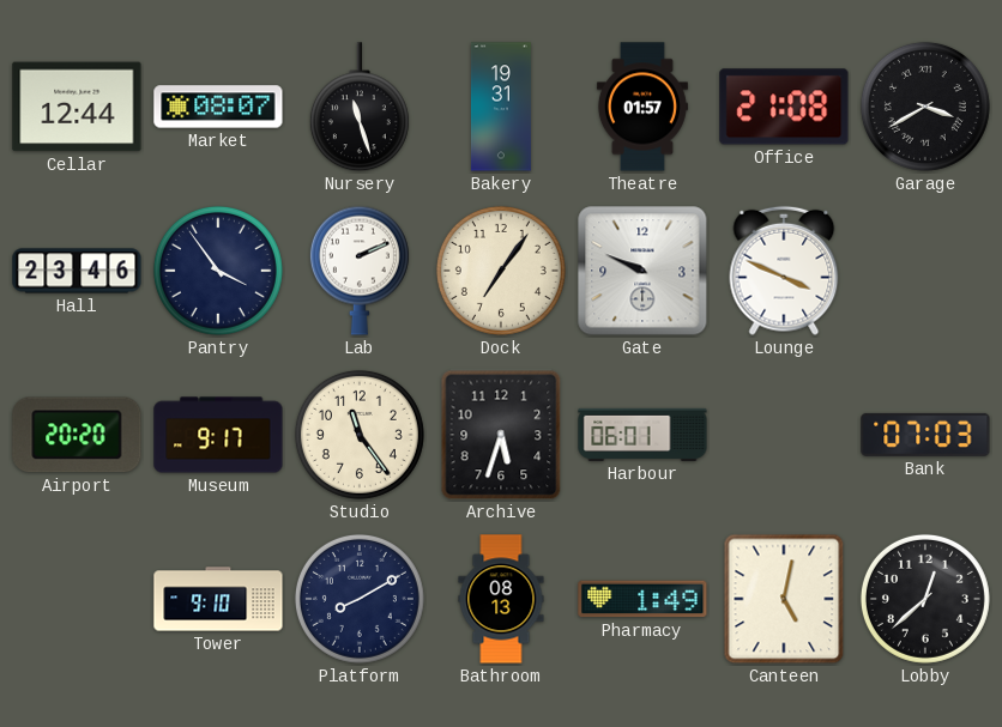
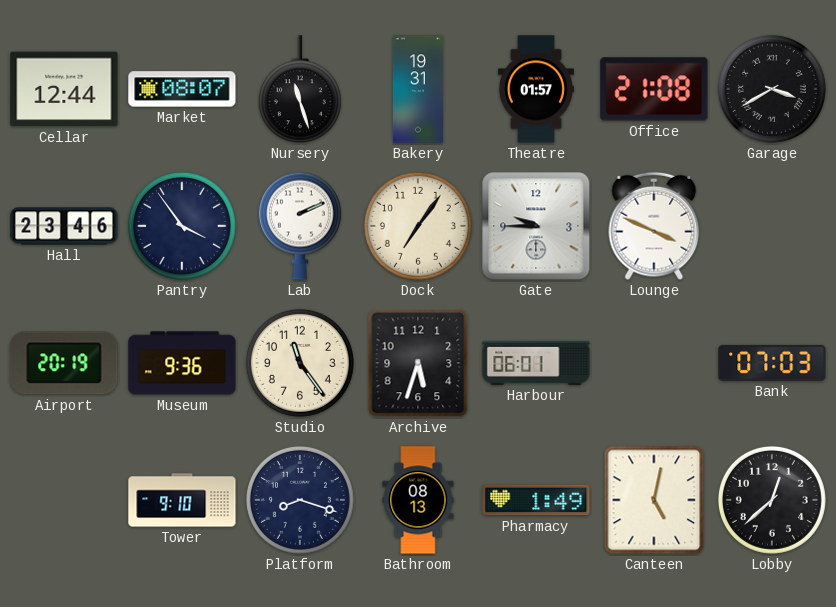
Gate: 9:49 -> 9:45
Airport: 20:20 -> 20:19
Museum: 9:17 -> 9:36
Platform: 8:10 -> 8:18
